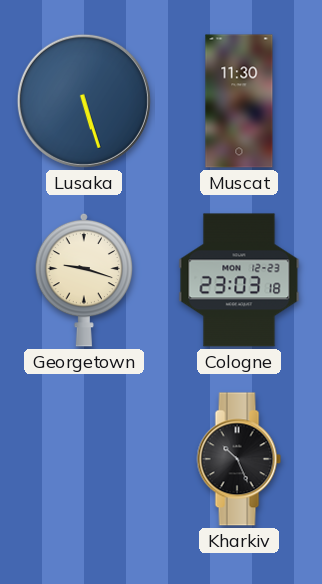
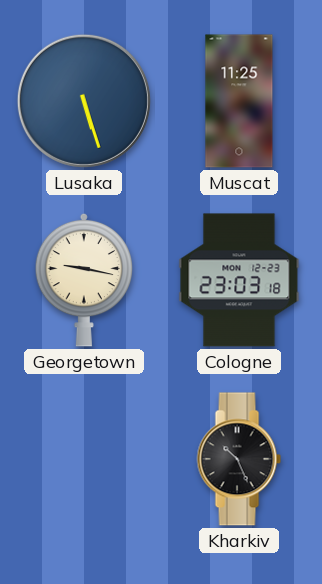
Muscat: 11:30 -> 11:25
Georgetown: 9:18 -> 9:17
